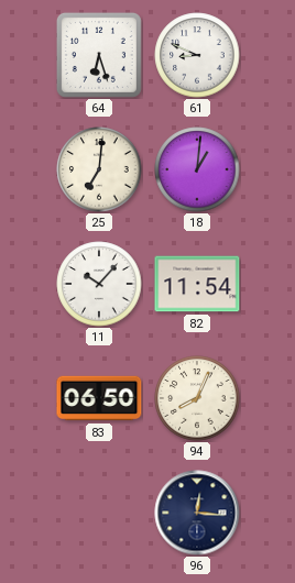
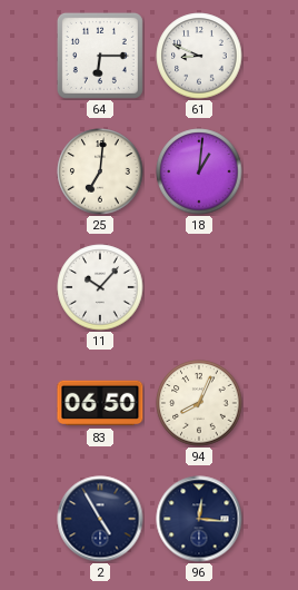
64: 6:27 -> 6:15
82: 11:54 -> none
2: none -> 4:55
